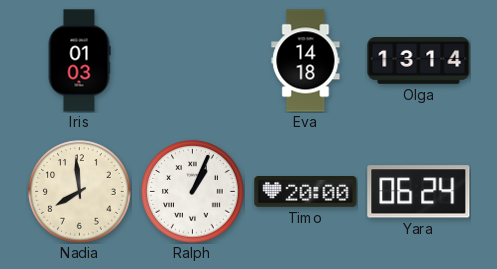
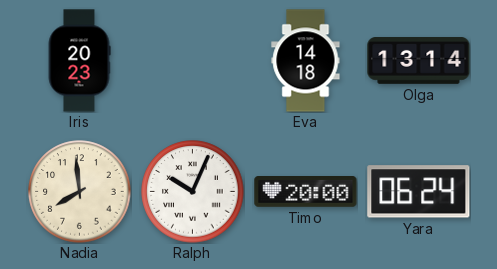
Iris: 01:03 -> 20:23
Ralph: 1:04 -> 10:04
